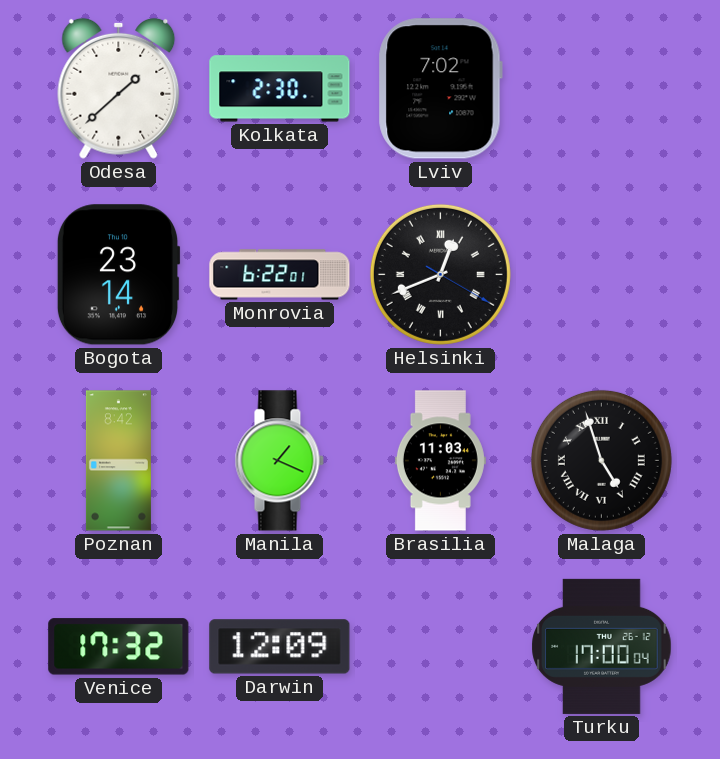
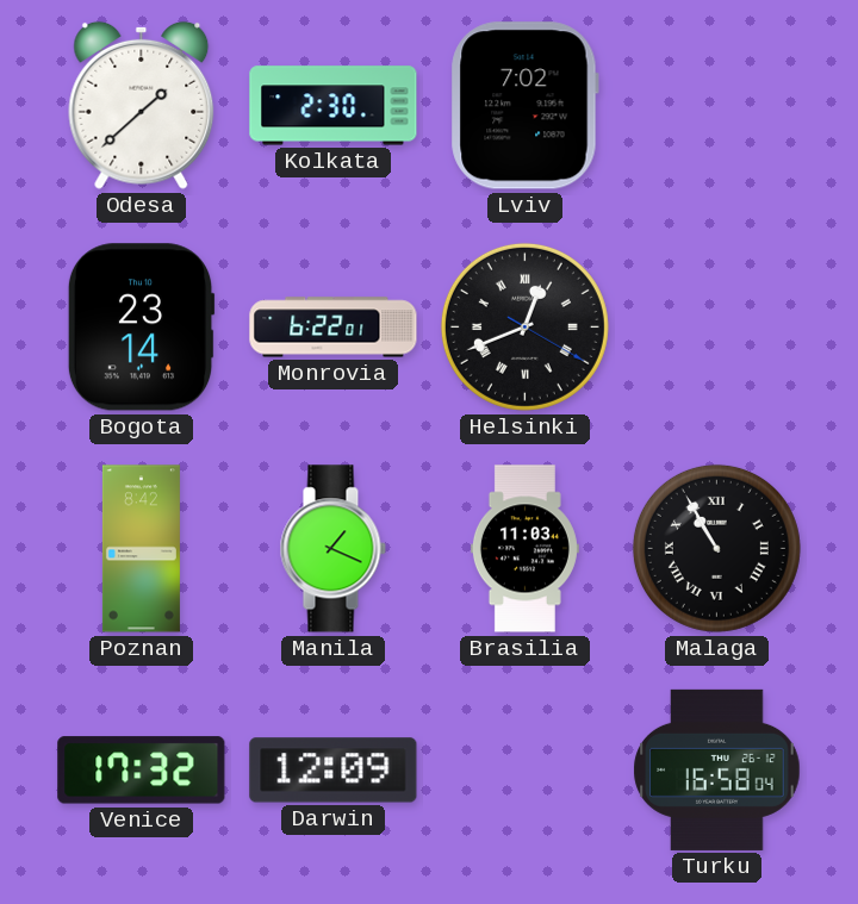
Malaga: 4:57 -> 10:55
Turku: 17:00 -> 16:58
